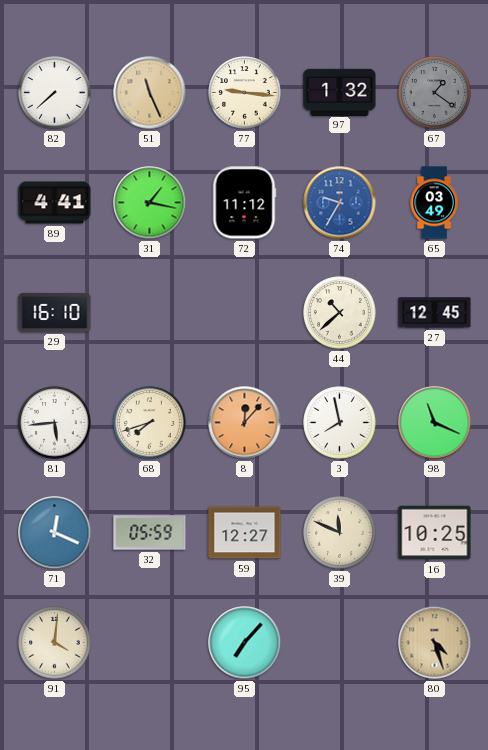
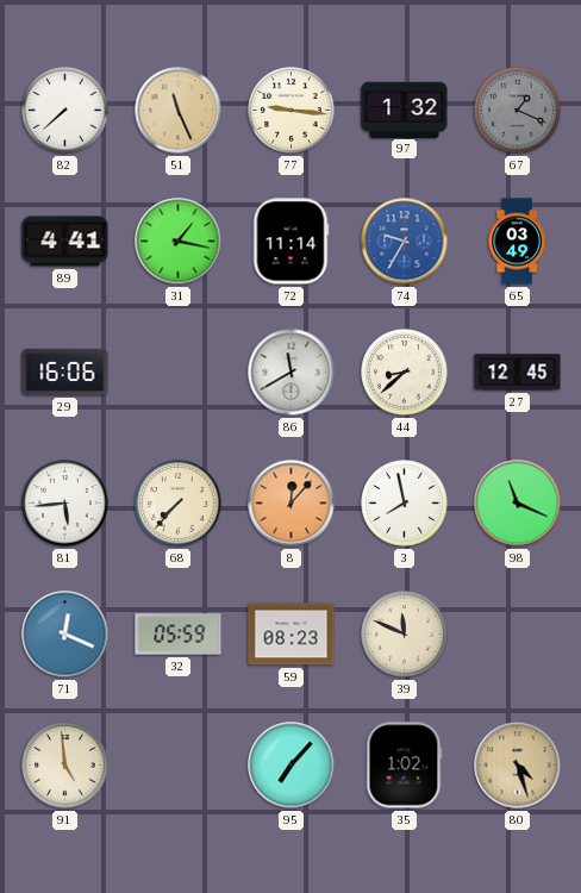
67: 1:21 -> 1:19
72: 11:12 -> 11:14
29: 16:10 -> 16:06
86: none -> 11:40
44: 10:38 -> 8:38
68: 7:42 -> 7:37
59: 12:27 -> 08:23
16: 10:25 -> none
91: 4:01 -> 4:59
35: none -> 1:02
